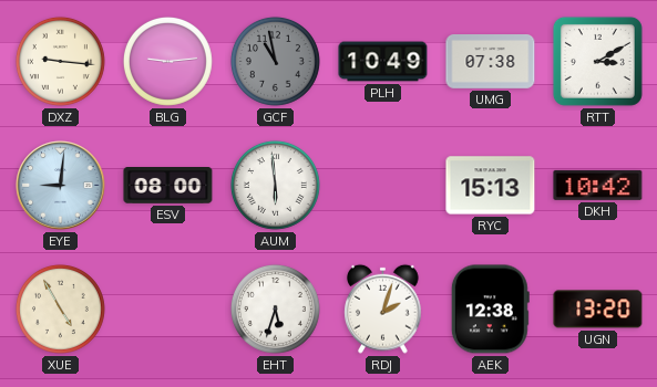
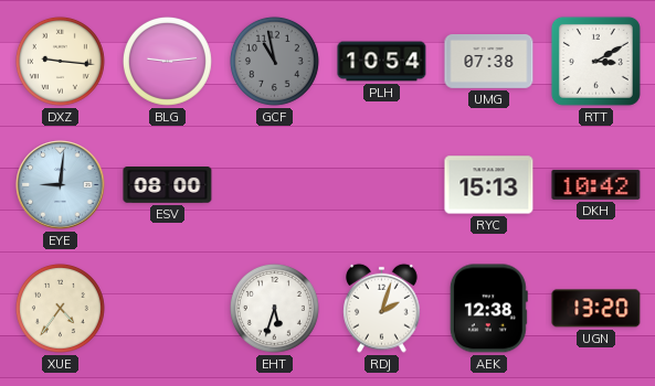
PLH: 10:49 -> 10:54
AUM: 5:59 -> none
XUE: 4:55 -> 4:36
